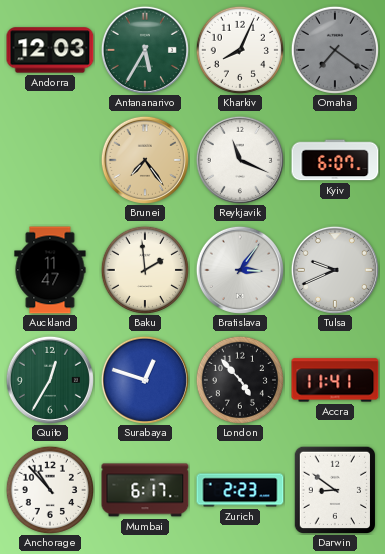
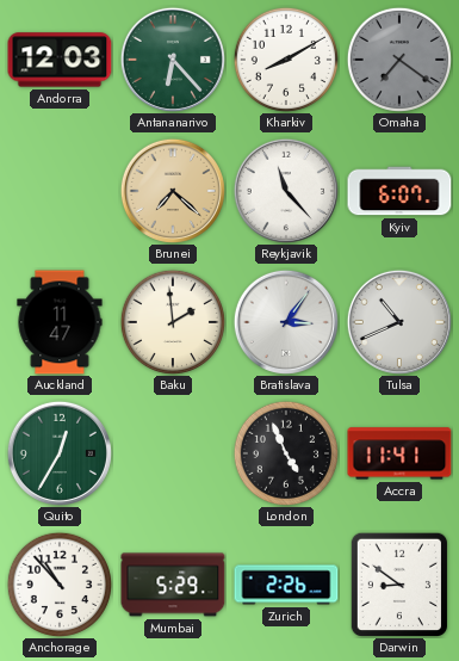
Antananarivo: 5:35 -> 6:23
Kharkiv: 8:04 -> 8:10
Brunei: 7:24 -> 7:22
Reykjavik: 11:19 -> 11:23
Tulsa: 9:41 -> 10:41
Surabaya: 12:48 -> none
London: 4:53 -> 4:56
Mumbai: 6:17 -> 5:29
Zurich: 2:23 -> 2:26
